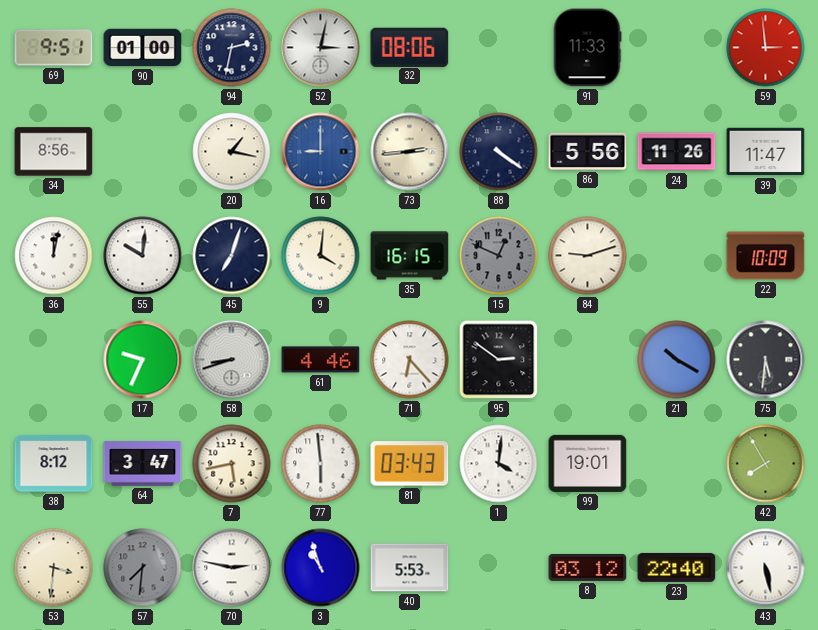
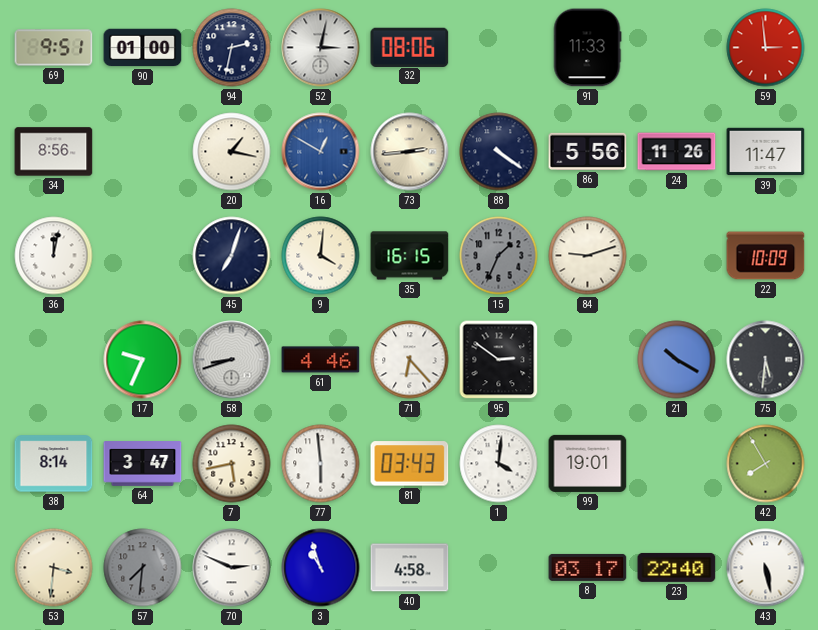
16: 9:00 -> 12:50
55: 10:01 -> none
15: 12:49 -> 1:34
38: 8:12 -> 8:14
70: 2:47 -> 2:49
40: 5:53 -> 4:58
8: 03:12 -> 03:17
